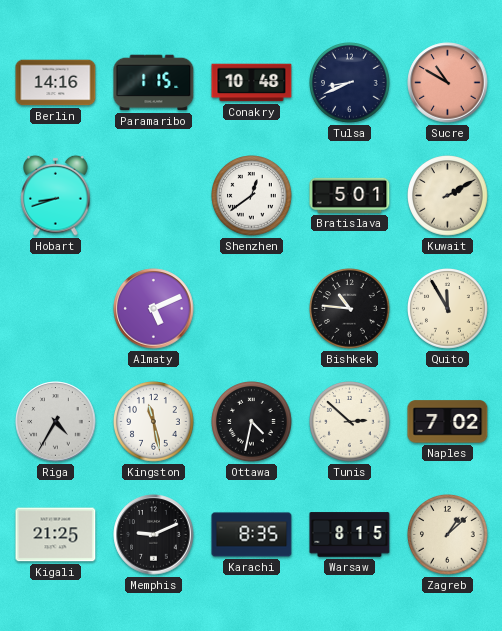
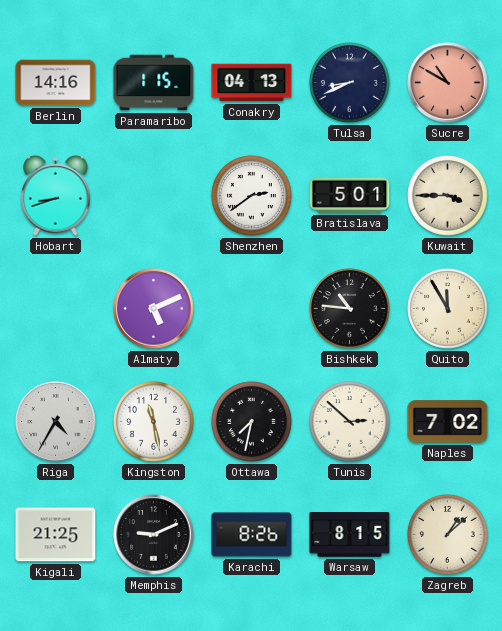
Conakry: 10:48 -> 04:13
Shenzhen: 12:39 -> 2:39
Kuwait: 2:10 -> 3:45
Ottawa: 4:32 -> 7:32
Karachi: 8:35 -> 8:26
